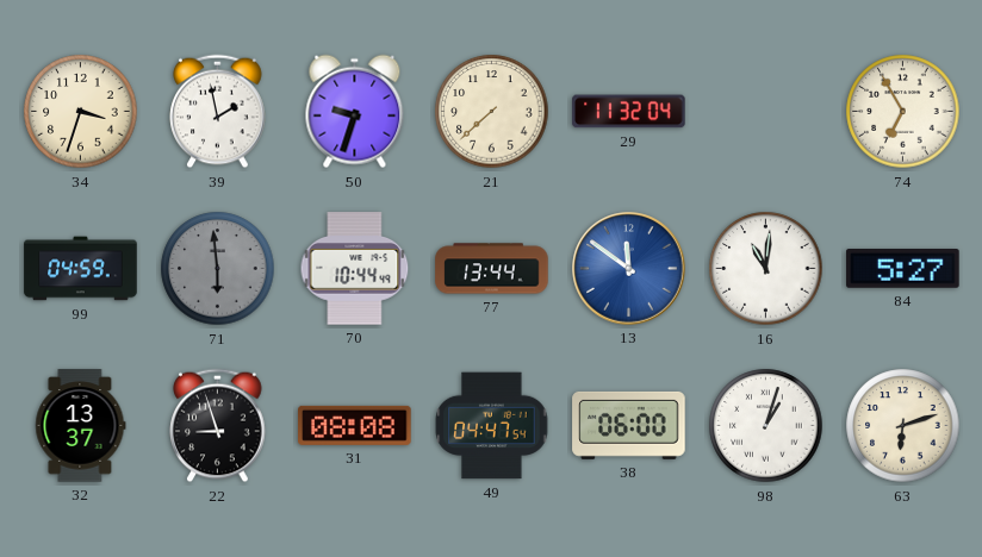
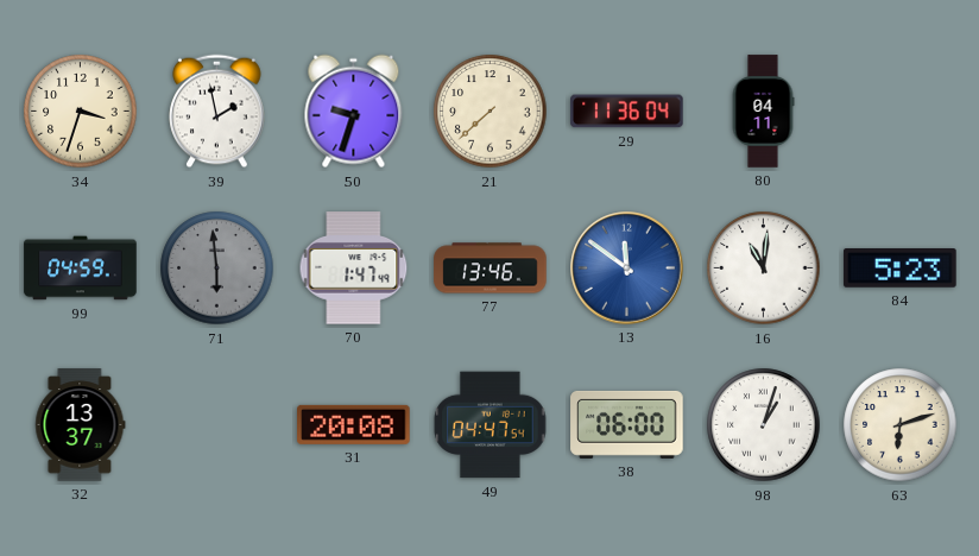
29: 11:32 -> 11:36
80: none -> 04:11
74: 6:55 -> none
70: 10:44 -> 1:47
77: 13:44 -> 13:46
84: 5:27 -> 5:23
22: 8:57 -> none
31: 08:08 -> 20:08
